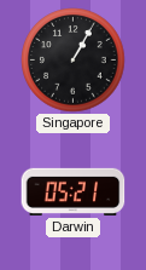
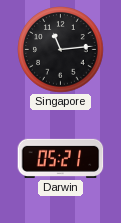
Singapore: 1:05 -> 11:14
